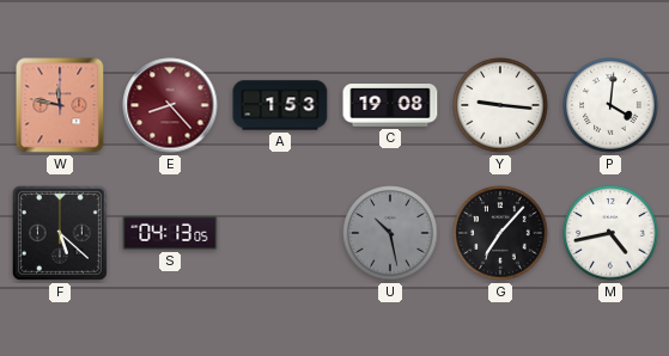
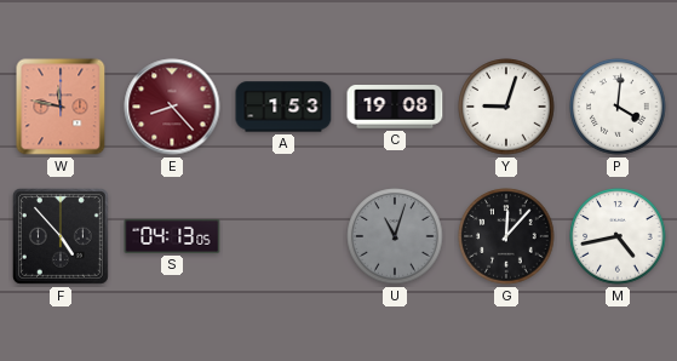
Y: 9:16 -> 9:03
F: 5:22 -> 4:53
U: 10:28 -> 11:03
G: 7:07 -> 12:07
